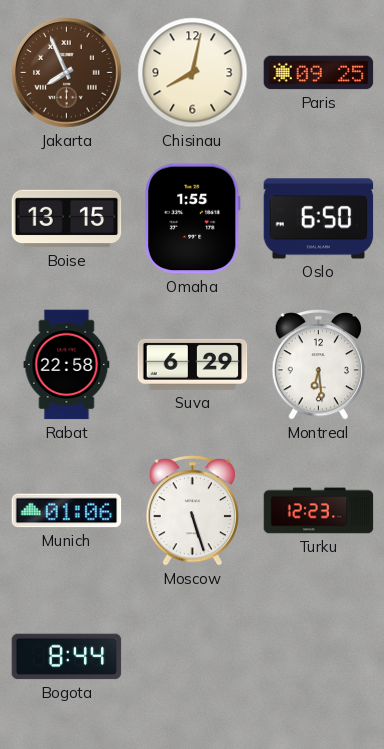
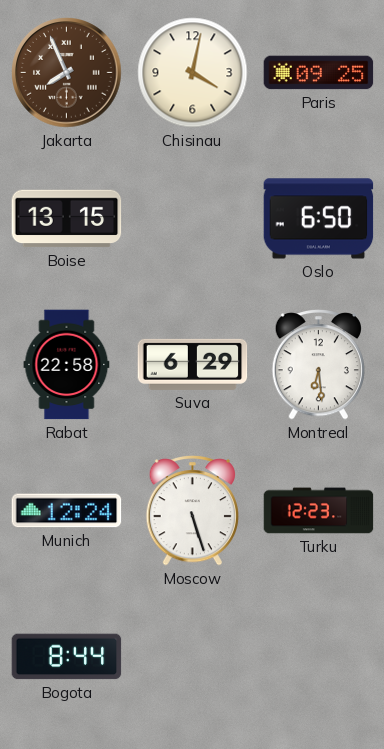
Chisinau: 8:02 -> 4:02
Omaha: 1:55 -> none
Munich: 01:06 -> 12:24
